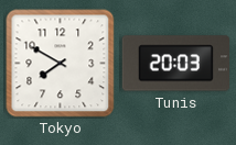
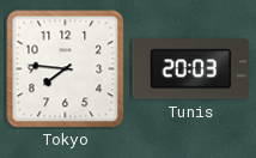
Tokyo: 7:50 -> 7:46
